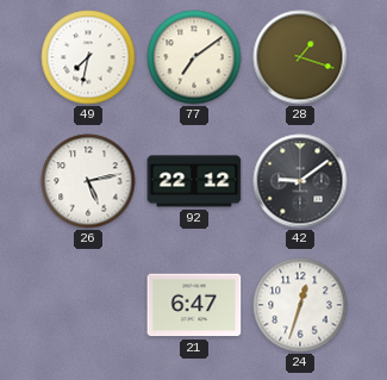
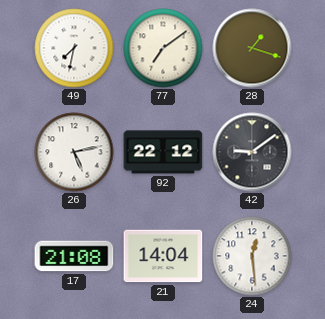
17: none -> 21:08
21: 6:47 -> 14:04
24: 12:33 -> 12:29
